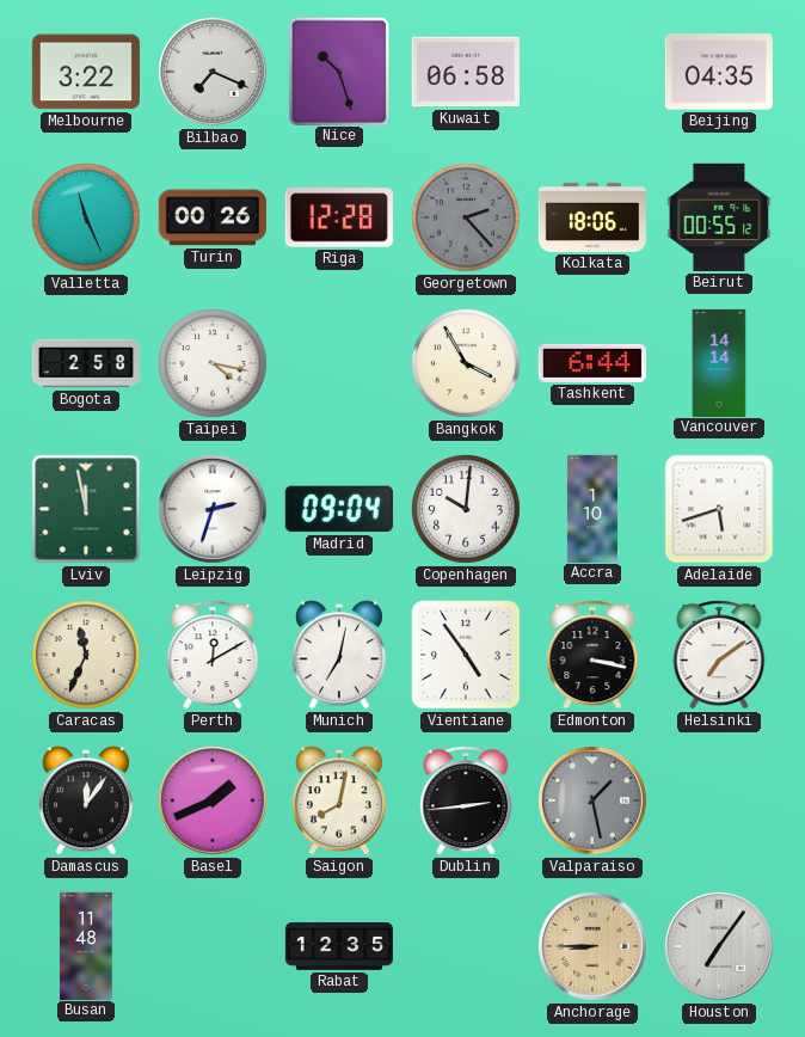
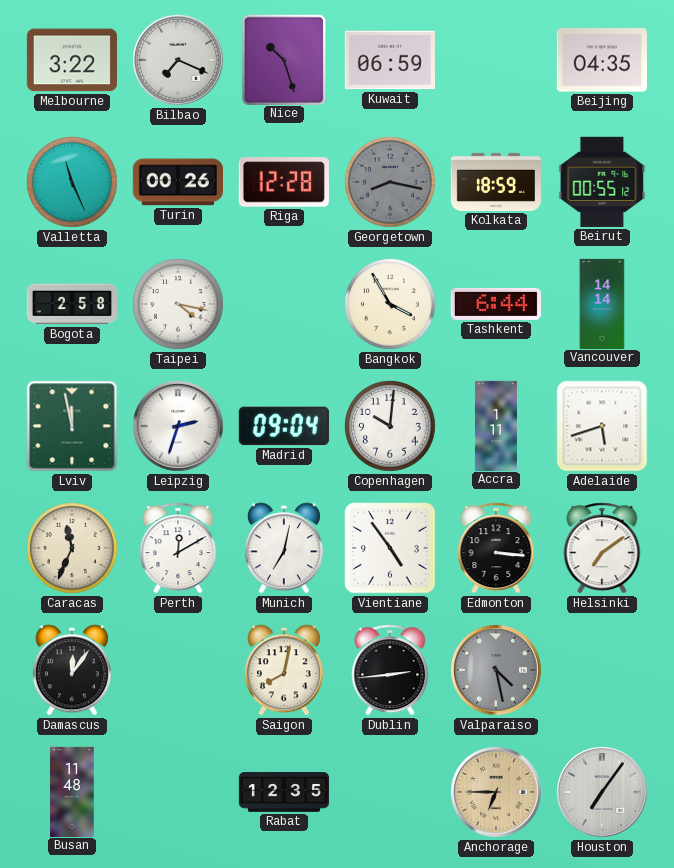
Kuwait: 06:58 -> 06:59
Georgetown: 2:23 -> 8:17
Kolkata: 18:06 -> 18:59
Accra: 1:10 -> 1:11
Edmonton: 3:17 -> 3:16
Basel: 1:41 -> none
Valparaiso: 1:28 -> 4:28
Anchorage: 8:45 -> 6:45
